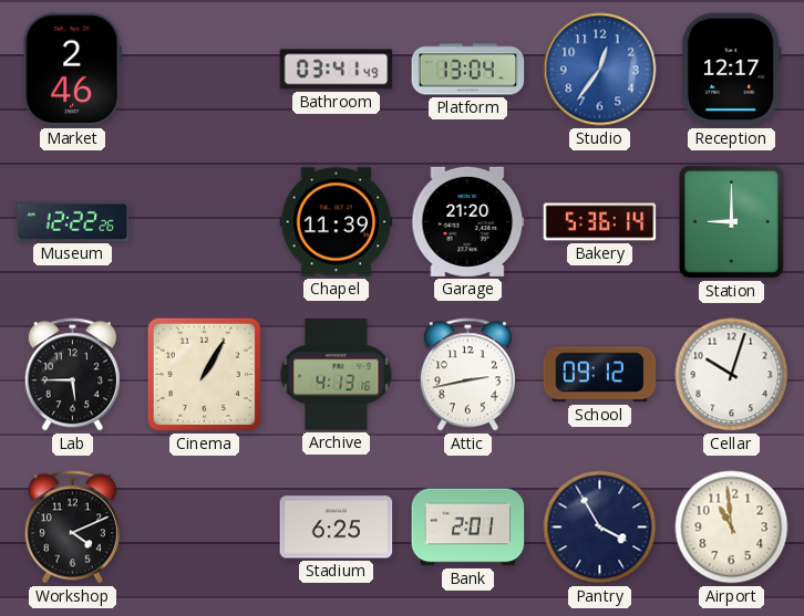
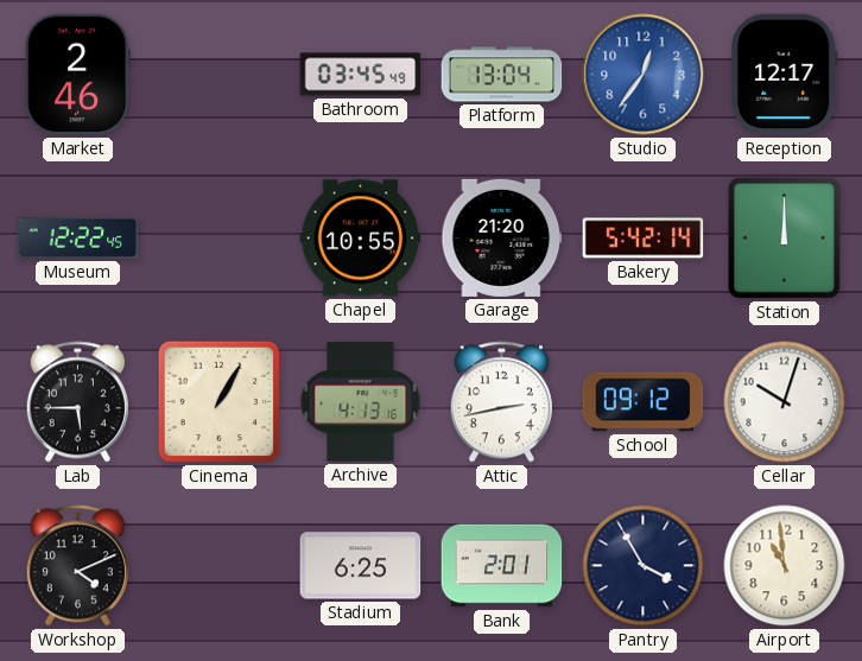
Bathroom: 03:41 -> 03:45
Museum: 12:22:26 -> 12:22:45
Chapel: 11:39 -> 10:55
Bakery: 5:36 -> 5:42
Station: 9:00 -> 12:00
